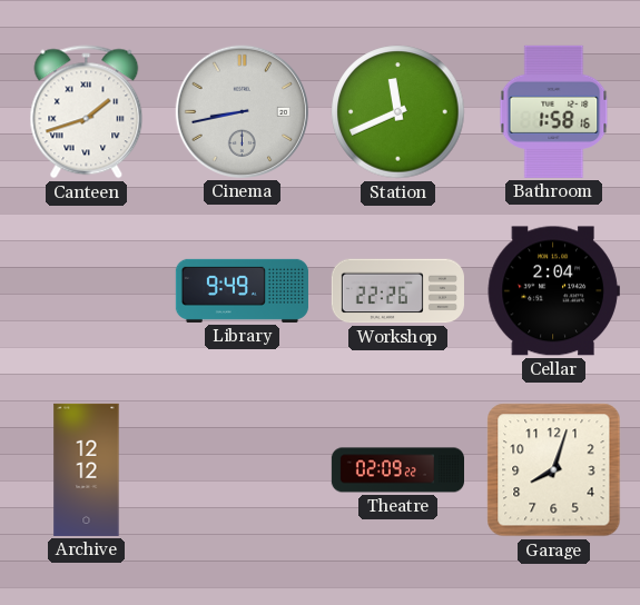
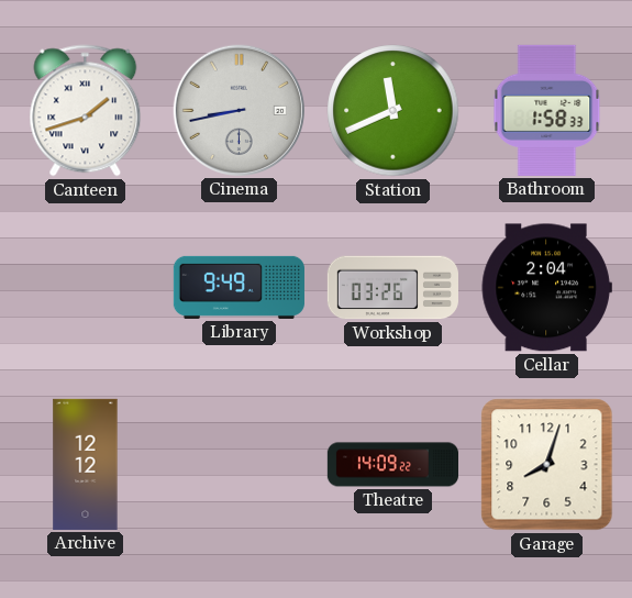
Bathroom: 1:58:16 -> 1:58:33
Workshop: 22:26 -> 03:26
Theatre: 02:09 -> 14:09
